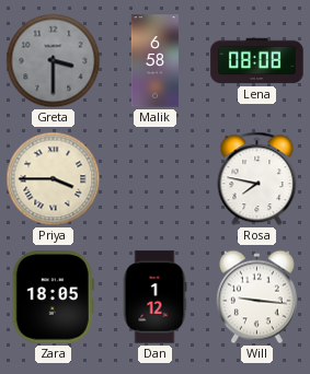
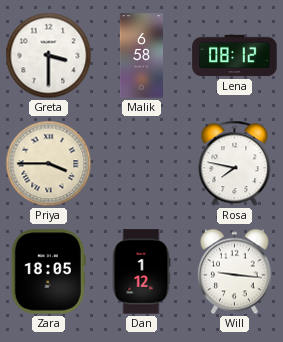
Greta dial: grey -> white
Lena: 08:08 -> 08:12
